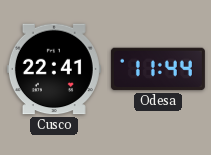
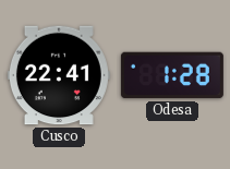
Odesa: 11:44 -> 1:28
